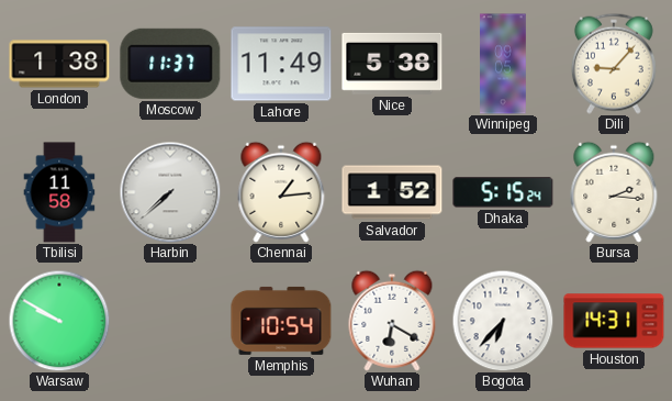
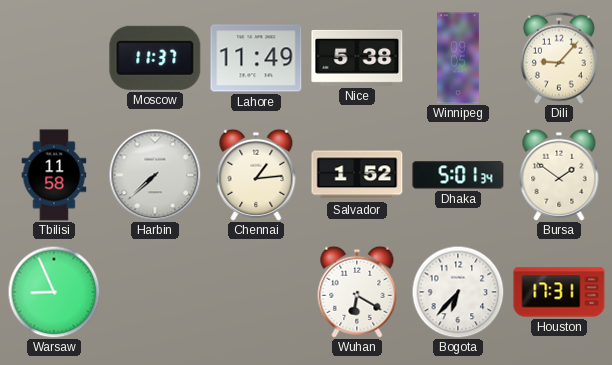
London: 1:38 -> none
Dhaka: 5:15 -> 5:01
Bursa: 2:16 -> 1:51
Warsaw: 9:50 -> 8:56
Memphis: 10:54 -> none
Houston: 14:31 -> 17:31
